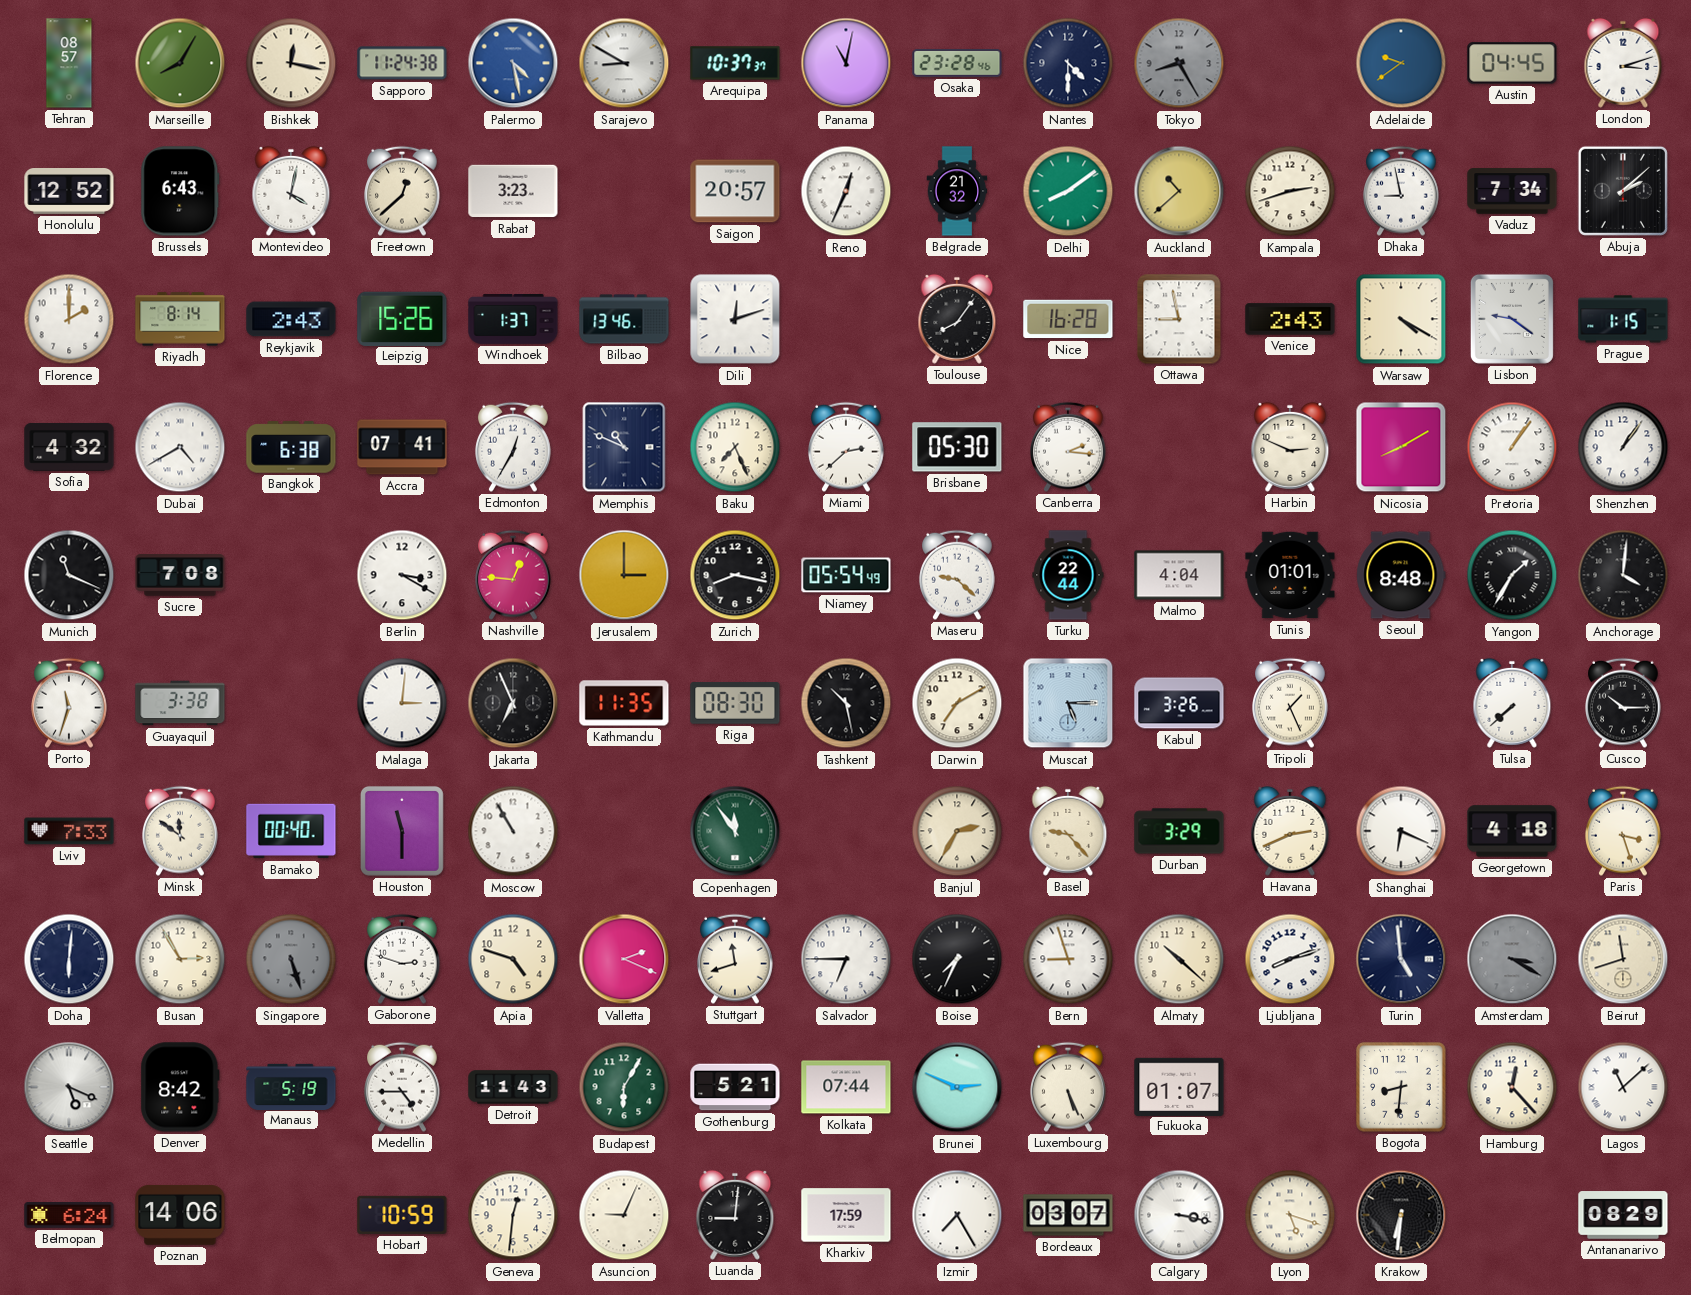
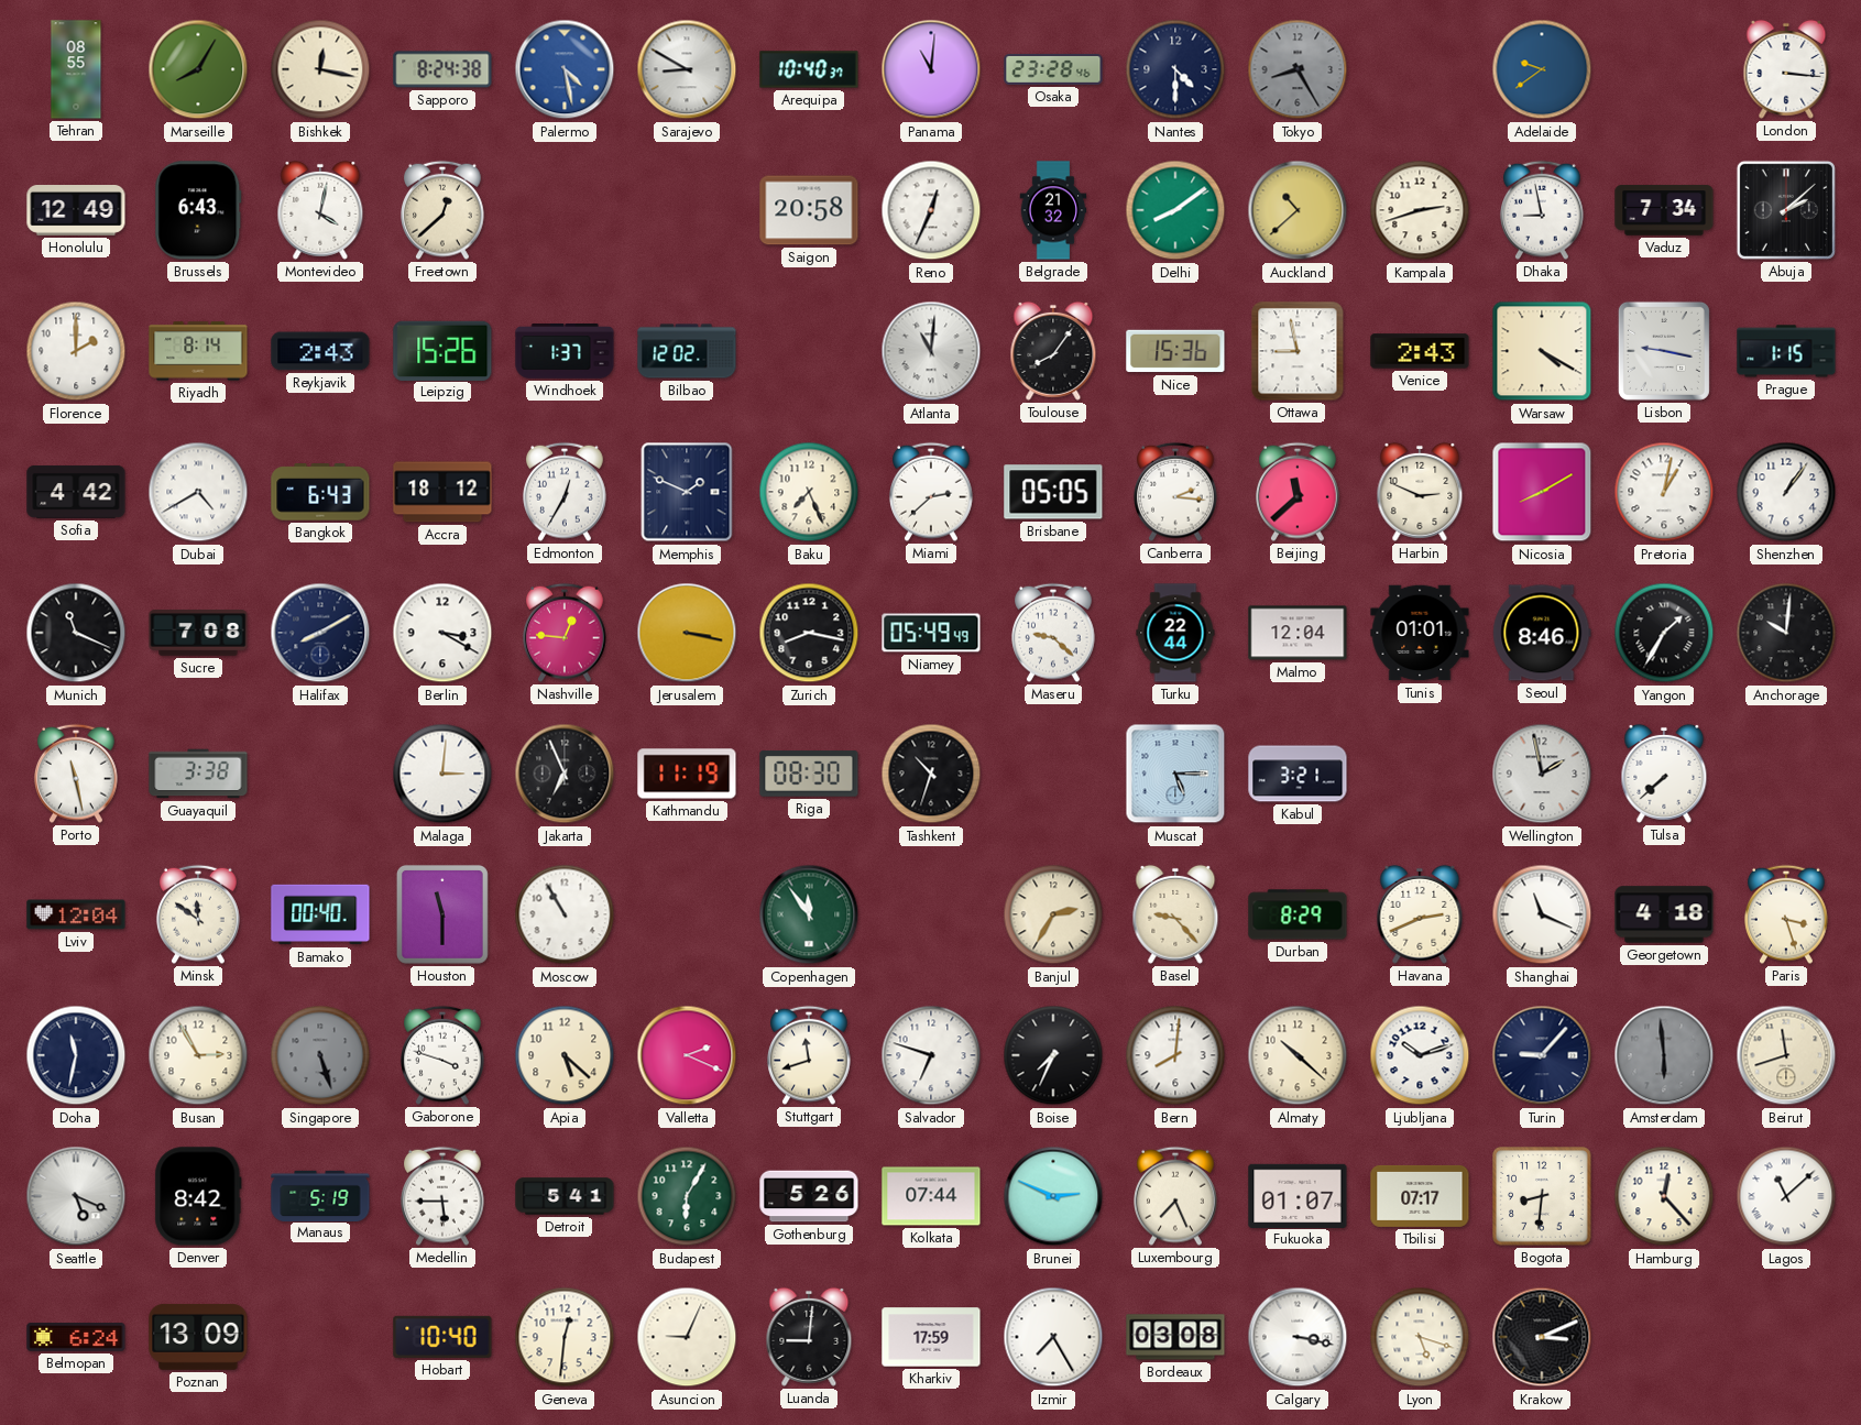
Tehran: 08:57 -> 08:55
Sapporo: 11:24 -> 8:24
Arequipa: 10:37 -> 10:40
Panama: 11:02 -> 11:01
Austin: 04:45 -> none
London: 3:12 -> 3:16
Honolulu: 12:52 -> 12:49
Rabat: 3:23 -> none
Saigon: 20:57 -> 20:58
Bilbao: 13:46 -> 12:02
Dili: 12:12 -> none
Atlanta: none -> 11:01
Nice: 16:28 -> 15:36
Lisbon: 9:21 -> 9:17
Sofia: 4:32 -> 4:42
Bangkok: 6:38 -> 6:43
Accra: 07:41 -> 18:12
Memphis: 10:49 -> 1:49
Brisbane: 05:30 -> 05:05
Beijing: none -> 11:38
Pretoria: 1:06 -> 1:02
Halifax: none -> 8:10
Jerusalem: 3:00 -> 3:17
Niamey: 05:54 -> 05:49
Malmo: 4:04 -> 12:04
Seoul: 8:48 -> 8:46
Anchorage: 4:01 -> 10:01
Porto: 11:33 -> 11:28
Kathmandu: 11:35 -> 11:19
Tashkent: 10:28 -> 10:33
Darwin: 7:10 -> none
Kabul: 3:26 -> 3:21
Tripoli: 1:26 -> none
Wellington: none -> 1:58
Cusco: 10:15 -> none
Lviv: 7:33 -> 12:04
Durban: 3:29 -> 8:29
Shanghai: 6:19 -> 11:19
Doha: 6:01 -> 11:32
Gaborone: 2:48 -> 3:48
Apia: 4:48 -> 5:22
Salvador: 6:45 -> 6:48
Bern: 8:57 -> 8:01
Ljubljana: 8:12 -> 10:12
Turin: 4:59 -> 9:07
Amsterdam: 3:20 -> 5:59
Medellin: 4:45 -> 5:45
Detroit: 11:43 -> 5:41
Gothenburg: 5:21 -> 5:26
Luxembourg: 5:26 -> 7:26
Tbilisi: none -> 07:17
Poznan: 14:06 -> 13:09
Hobart: 10:59 -> 10:40
Bordeaux: 03:07 -> 03:08
Krakow: 6:31 -> 3:11
Antananarivo: 08:29 -> none
